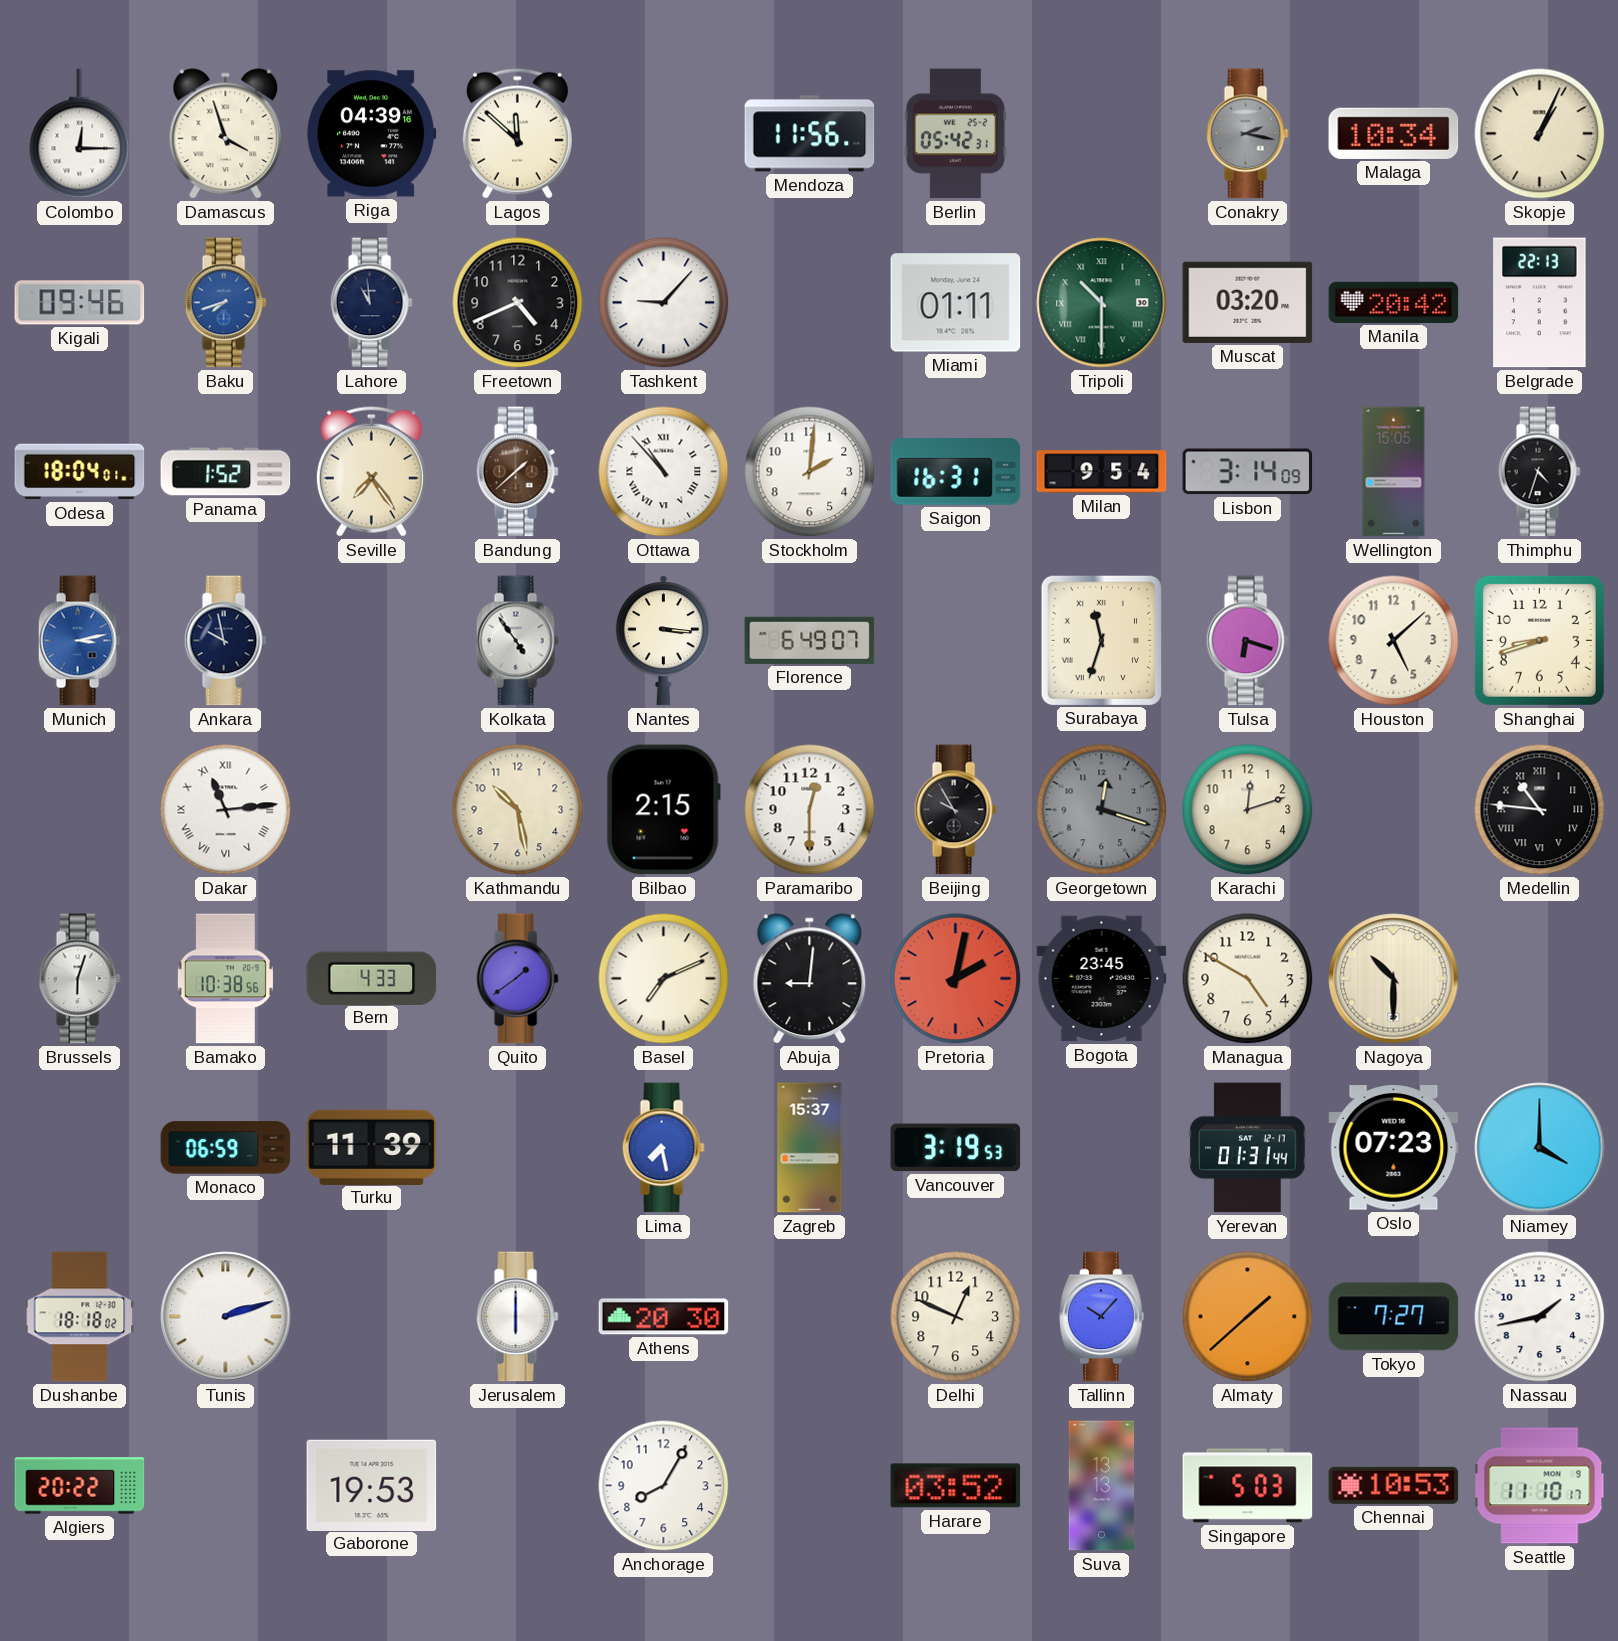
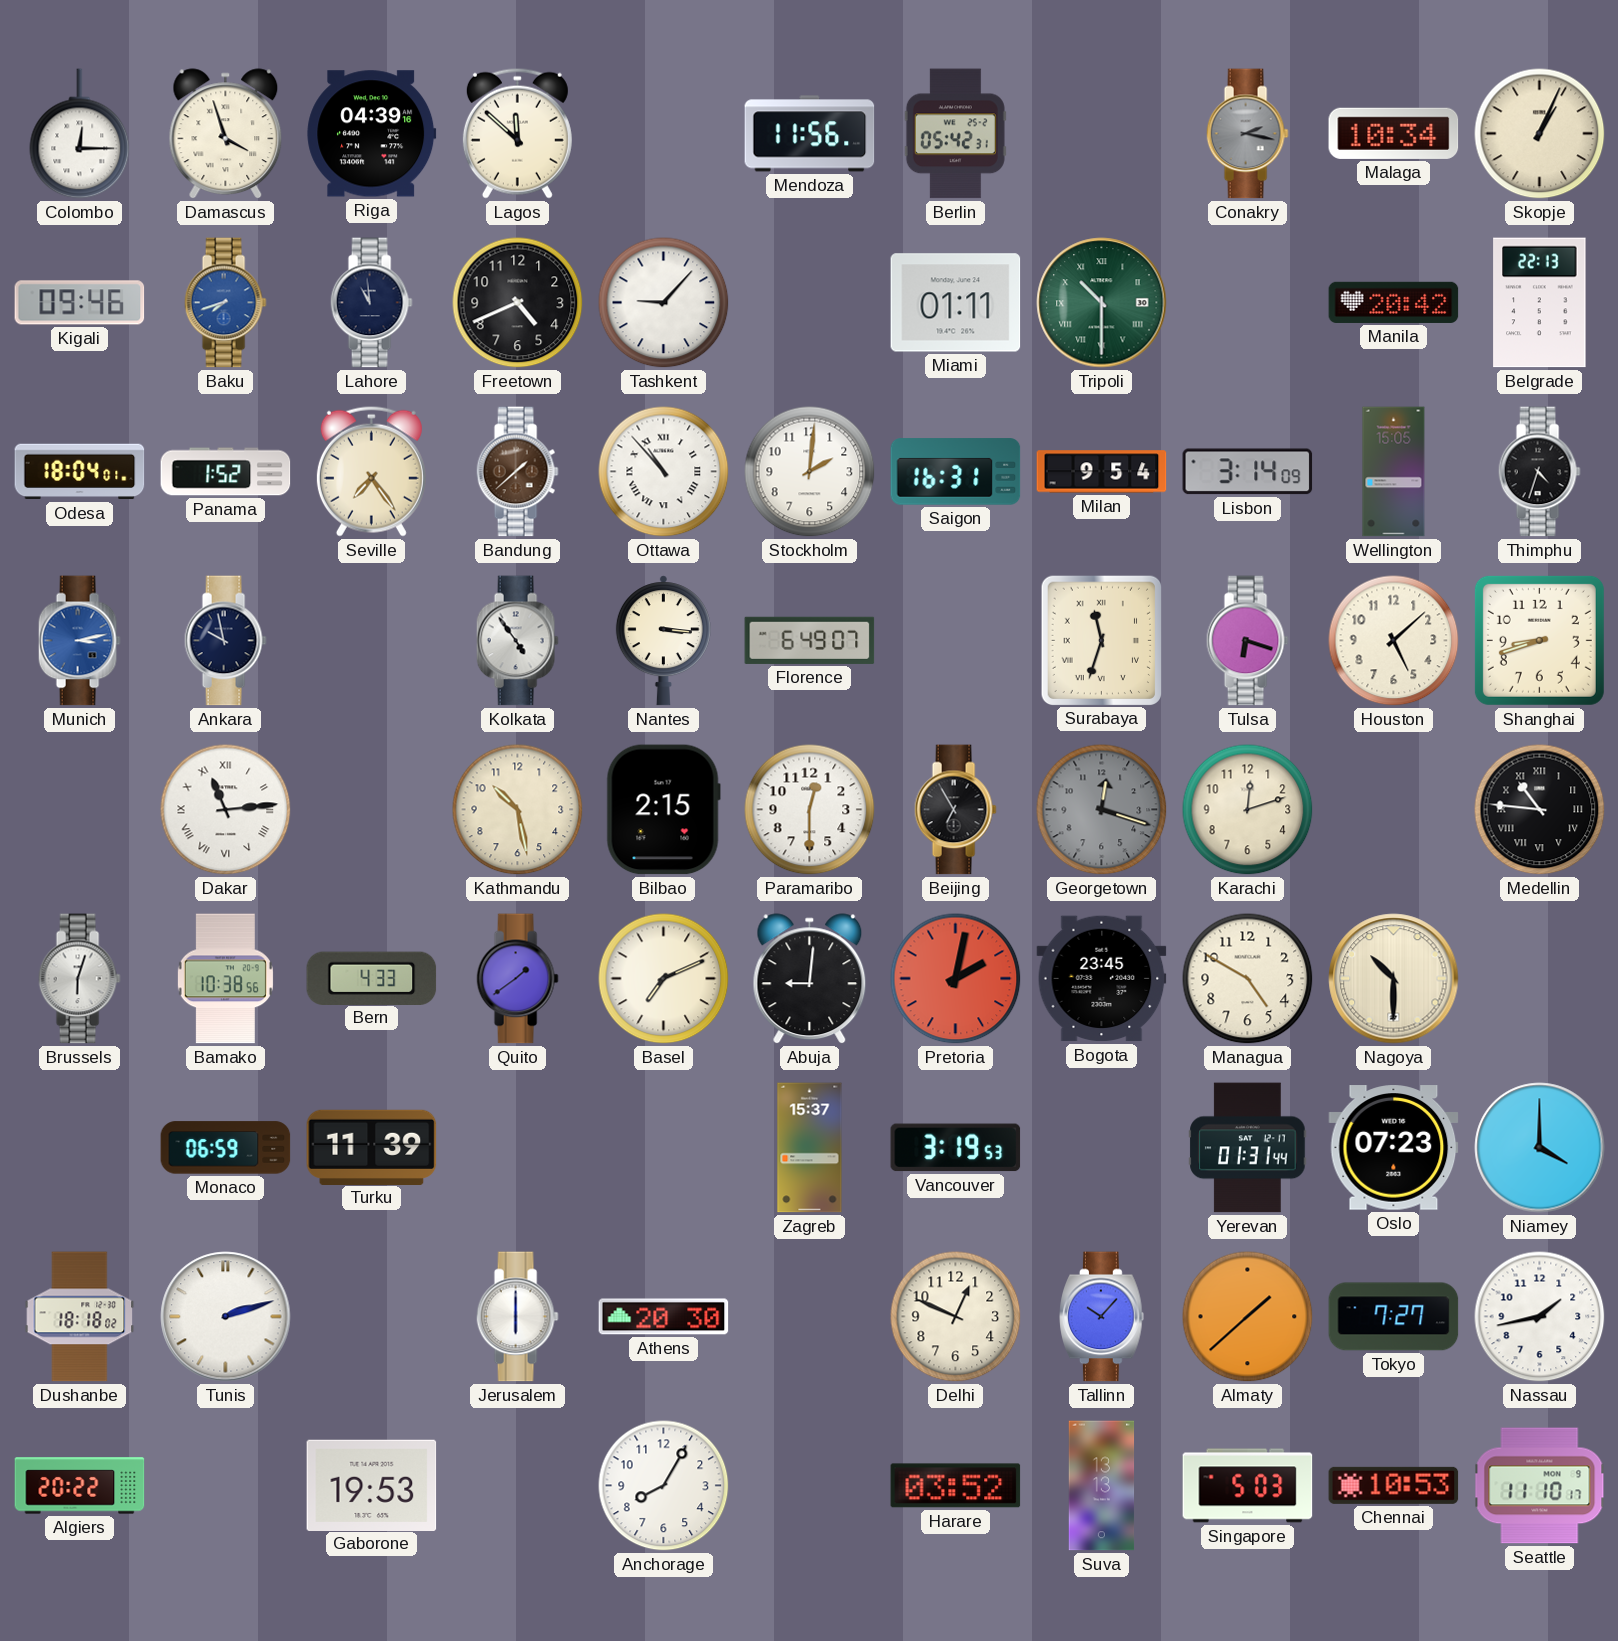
Muscat: 03:20 -> none
Beijing: 9:55 -> 6:55
Lima: 7:28 -> none
